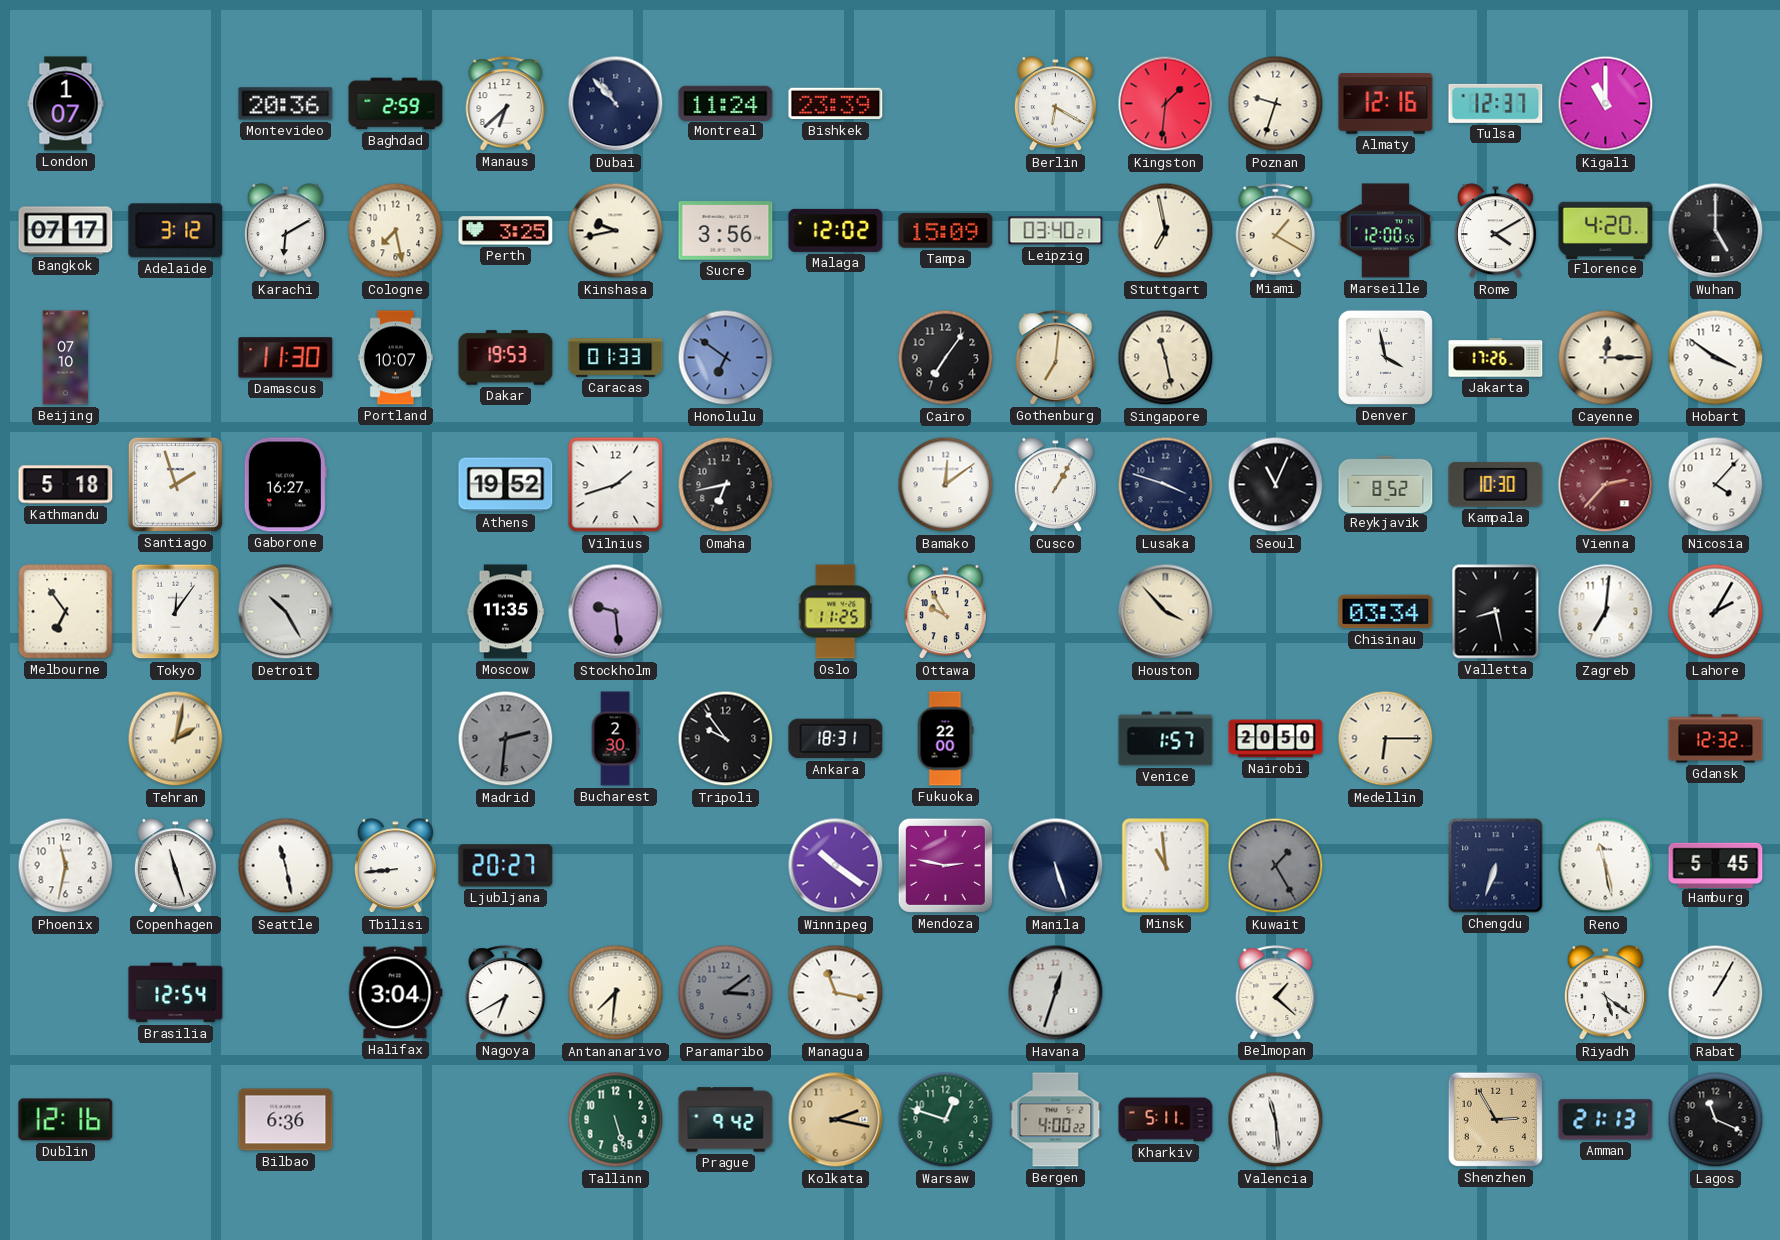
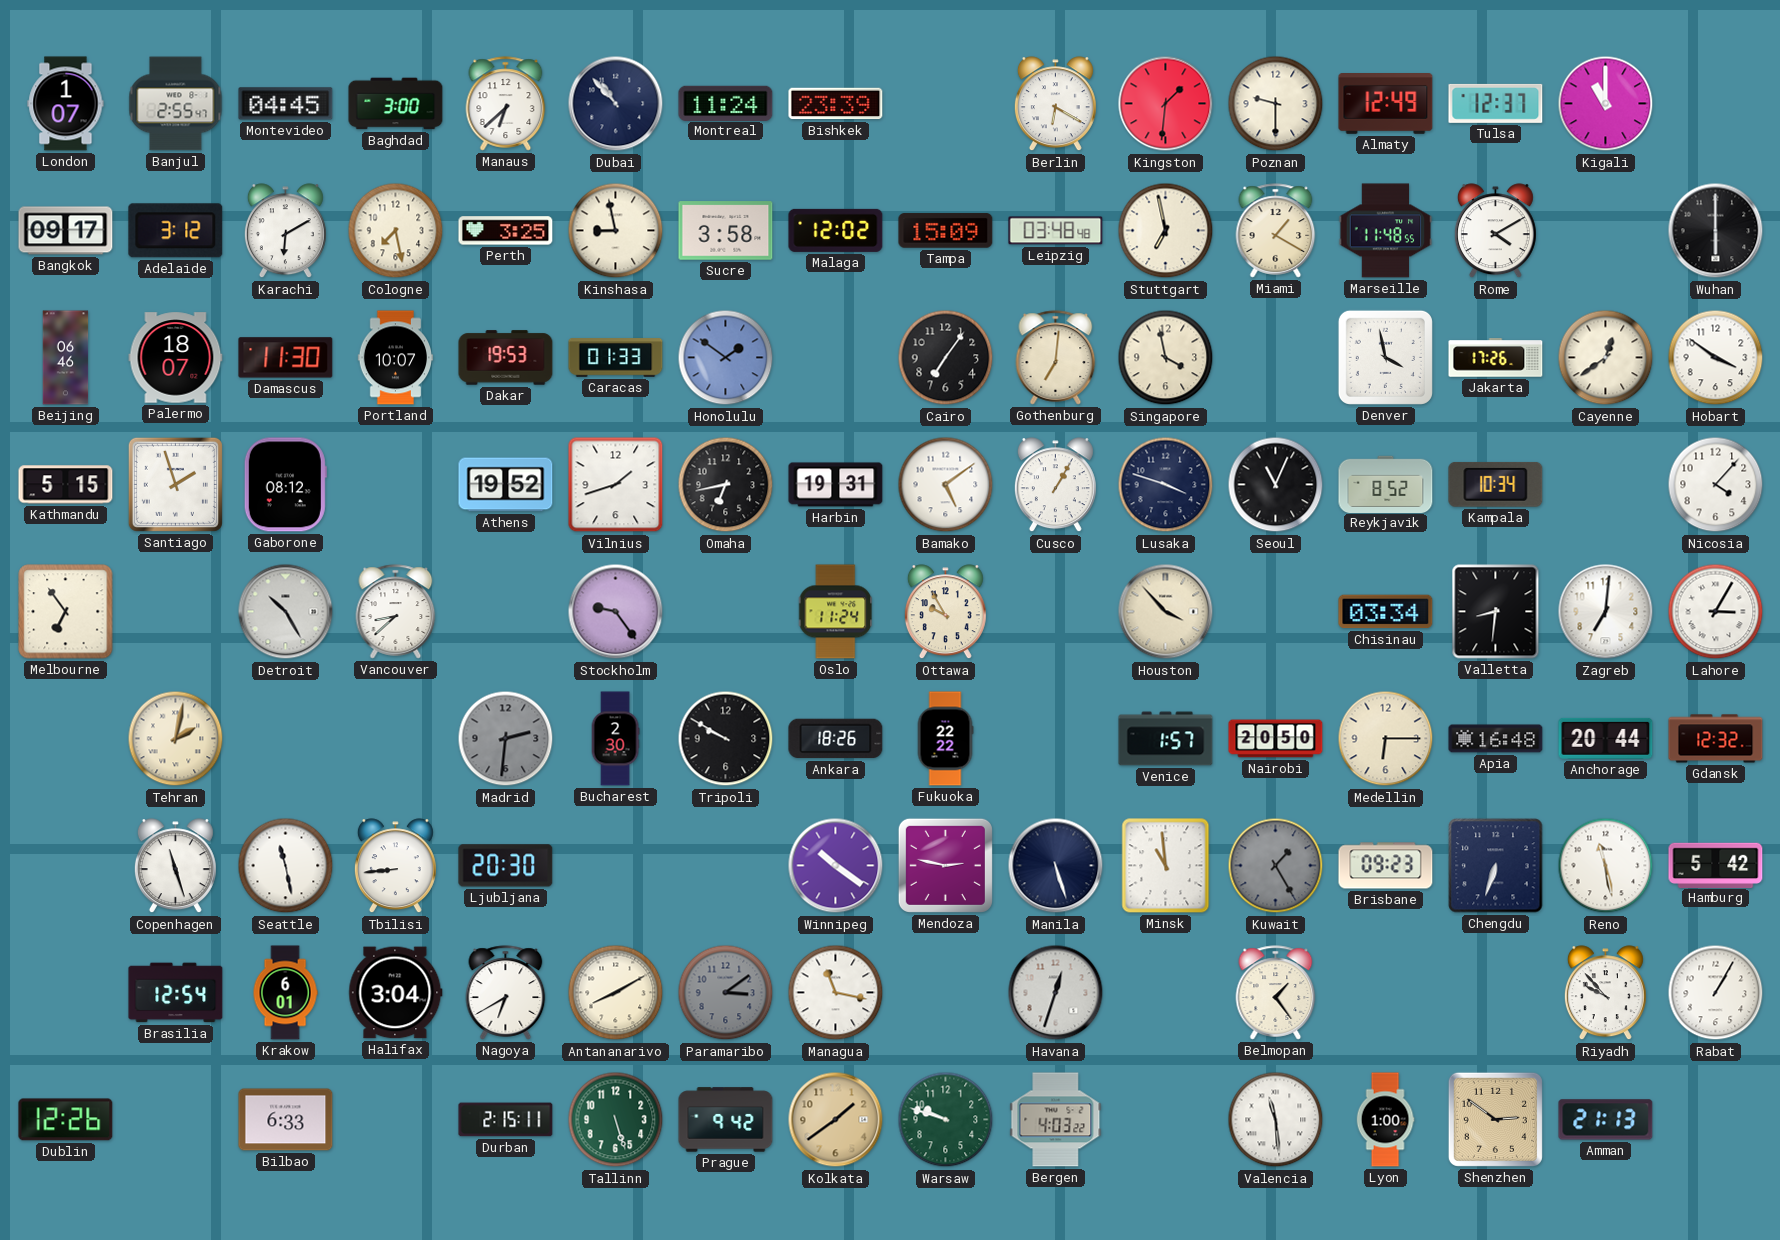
Banjul: none -> 2:55
Montevideo: 20:36 -> 04:45
Baghdad: 2:59 -> 3:00
Poznan: 9:33 -> 9:30
Almaty: 12:16 -> 12:49
Bangkok: 07:17 -> 09:17
Kinshasa: 9:43 -> 8:58
Sucre: 3:56 -> 3:58
Leipzig: 03:40 -> 03:48
Marseille: 12:00 -> 11:48
Florence: 4:20 -> none
Wuhan: 5:00 -> 6:00
Beijing: 07:10 -> 06:46
Palermo: none -> 18:07
Honolulu: 6:51 -> 1:51
Singapore: 11:28 -> 3:58
Cayenne: 12:15 -> 12:39
Kathmandu: 5:18 -> 5:15
Gaborone: 16:27 -> 08:12
Harbin: none -> 19:31
Bamako: 12:09 -> 5:09
Kampala: 10:30 -> 10:34
Vienna: 2:37 -> none
Tokyo: 12:06 -> none
Vancouver: none -> 8:38
Moscow: 11:35 -> none
Stockholm: 9:29 -> 9:24
Oslo: 11:25 -> 11:24
Valletta: 8:28 -> 8:31
Lahore: 2:05 -> 3:05
Tripoli: 9:54 -> 9:50
Ankara: 18:31 -> 18:26
Fukuoka: 22:00 -> 22:22
Apia: none -> 16:48
Anchorage: none -> 20:44
Phoenix: 11:32 -> none
Ljubljana: 20:27 -> 20:30
Brisbane: none -> 09:23
Hamburg: 5:45 -> 5:42
Krakow: none -> 6:01
Antananarivo: 7:31 -> 8:10
Belmopan: 1:22 -> 1:24
Riyadh: 5:21 -> 9:53
Dublin: 12:16 -> 12:26
Bilbao: 6:36 -> 6:33
Durban: none -> 2:15
Kolkata: 2:17 -> 1:39
Warsaw: 12:48 -> 9:48
Bergen: 4:00 -> 4:03
Kharkiv: 5:11 -> none
Lyon: none -> 1:00
Shenzhen: 2:55 -> 2:51
Lagos: 11:19 -> none
